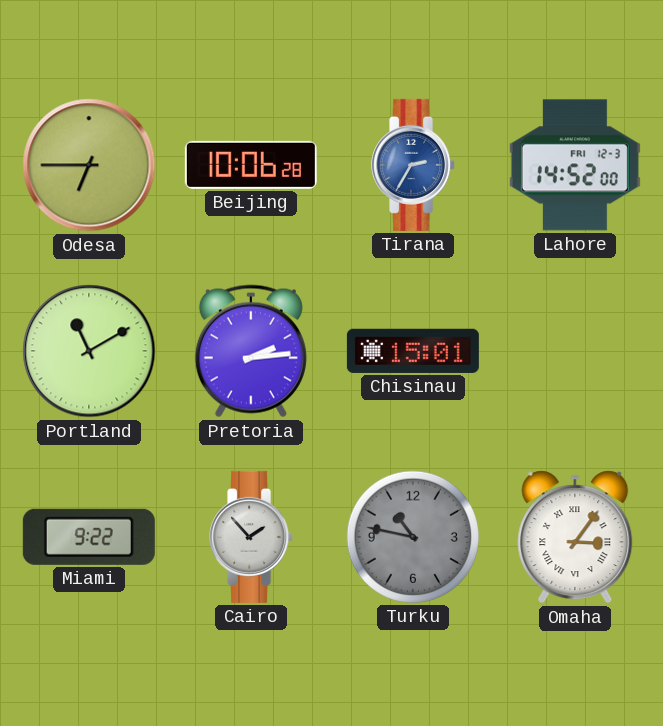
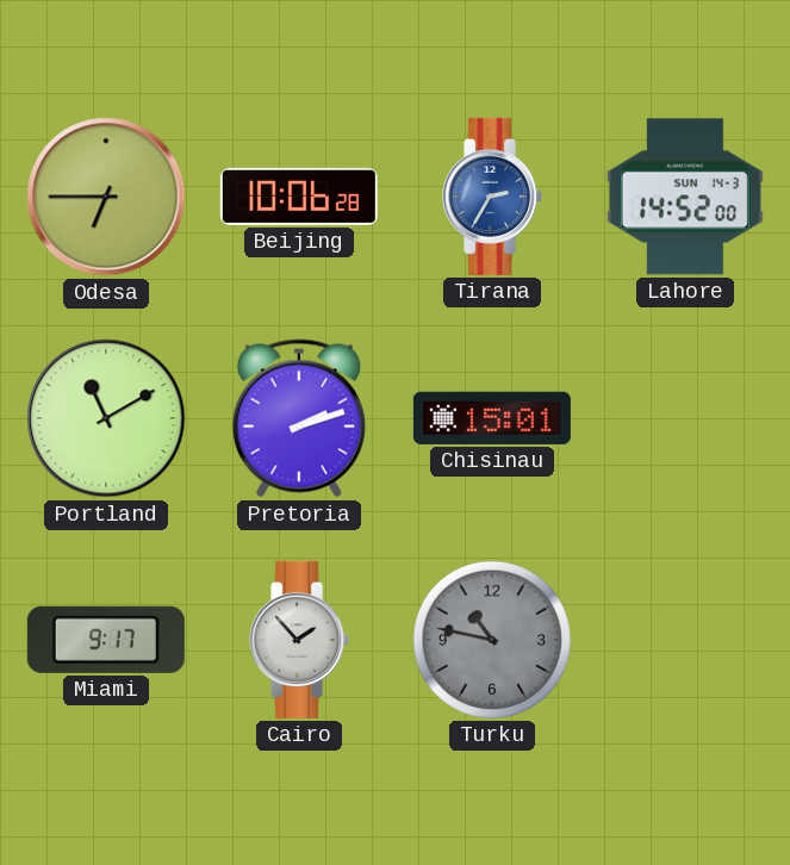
Lahore date: FRI 12-3 -> SUN 14-3
Pretoria: 2:14 -> 2:12
Miami: 9:22 -> 9:17
Omaha: 3:06 -> none
